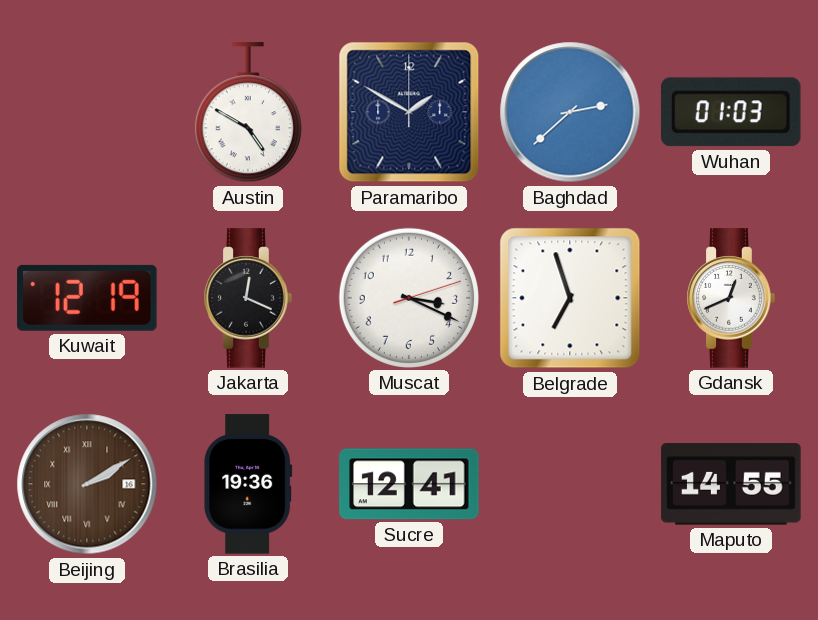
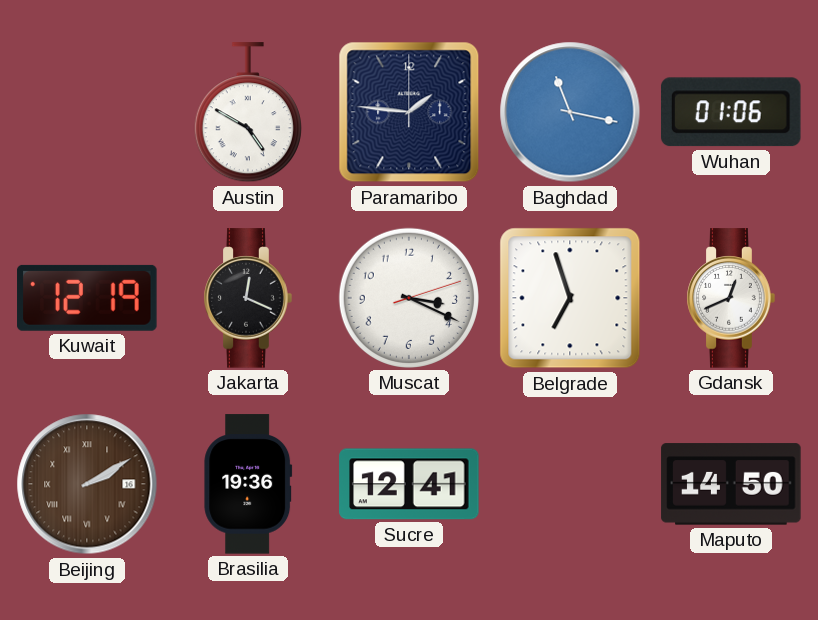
Paramaribo: 1:50 -> 1:46
Baghdad: 2:38 -> 11:17
Wuhan: 01:03 -> 01:06
Maputo: 14:55 -> 14:50
